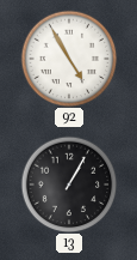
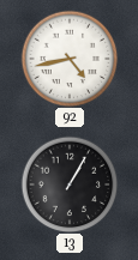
92: 4:55 -> 4:43
